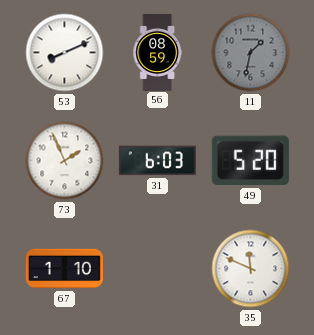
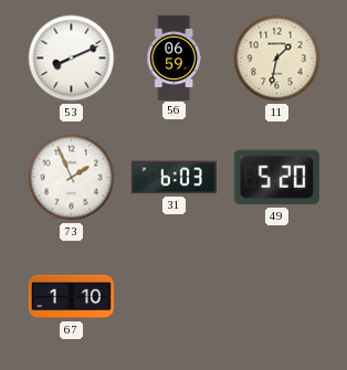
56: 08:59 -> 06:59
11 dial: grey -> cream
35: 11:49 -> none
